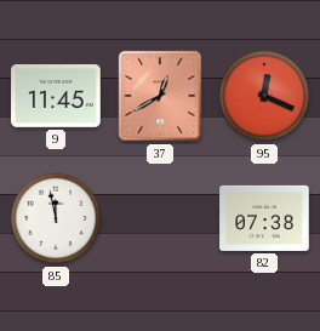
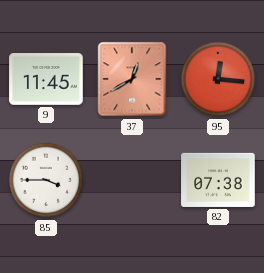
95: 12:19 -> 12:16
85: 11:58 -> 3:45
